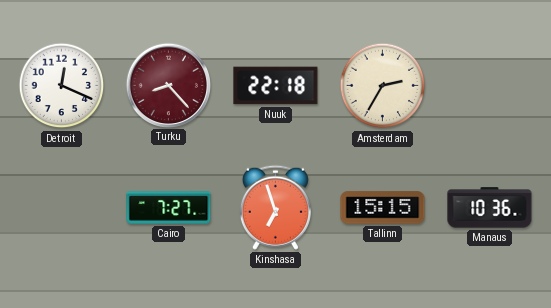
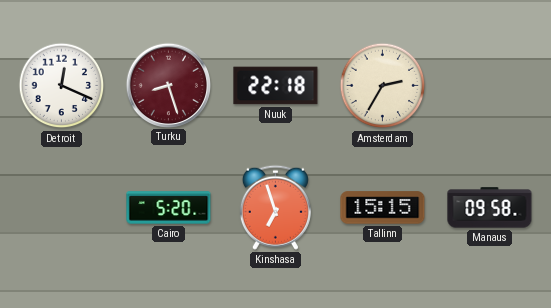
Turku: 8:23 -> 8:27
Cairo: 7:27 -> 5:20
Manaus: 10:36 -> 09:58
